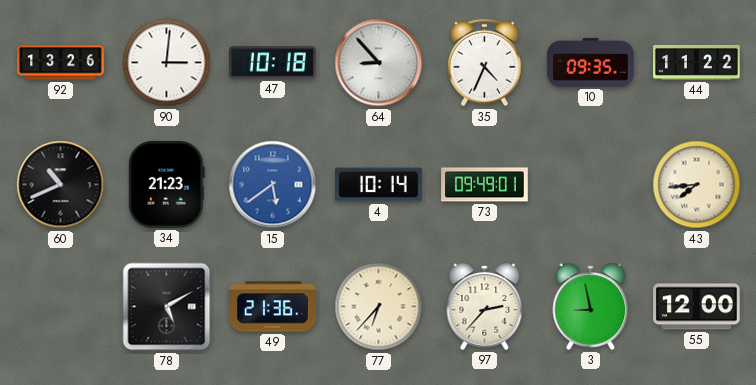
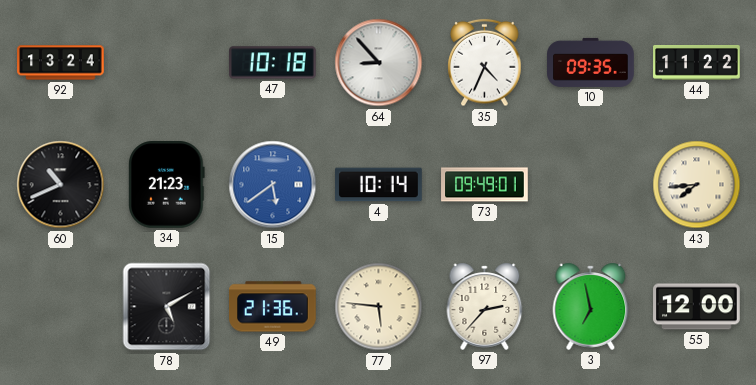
92: 13:26 -> 13:24
90: 3:01 -> none
77: 6:37 -> 5:46
3: 8:58 -> 6:58
